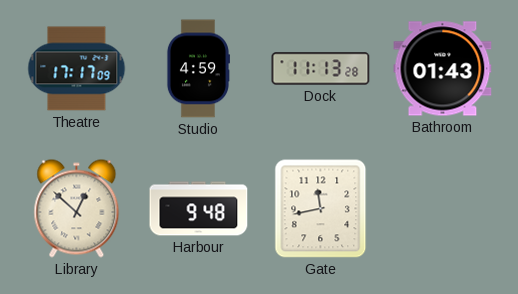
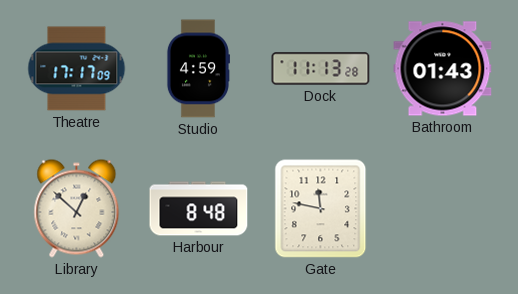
Harbour: 9:48 -> 8:48
Gate: 11:43 -> 11:47
